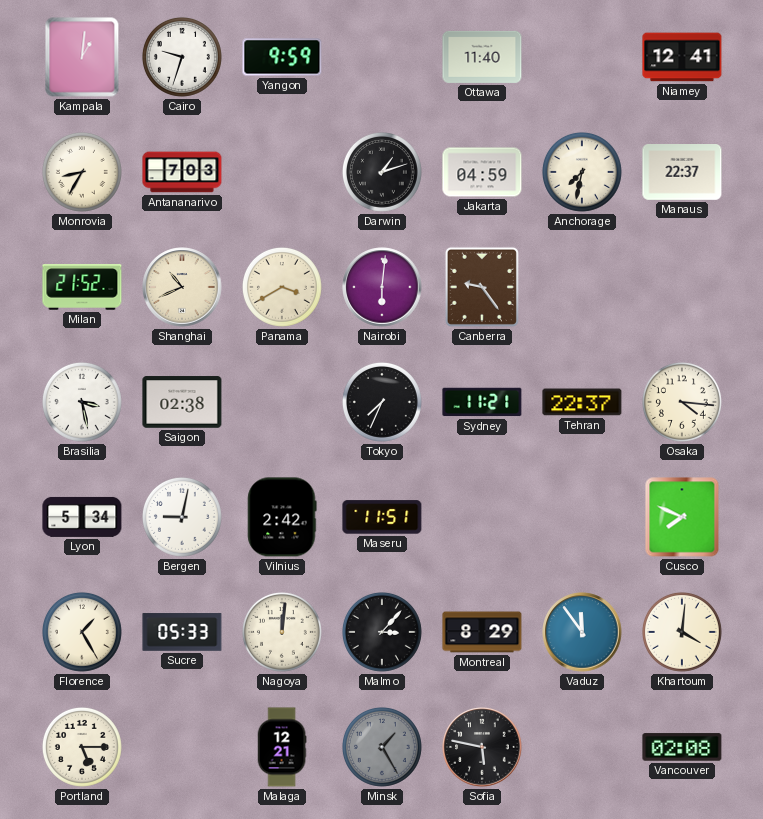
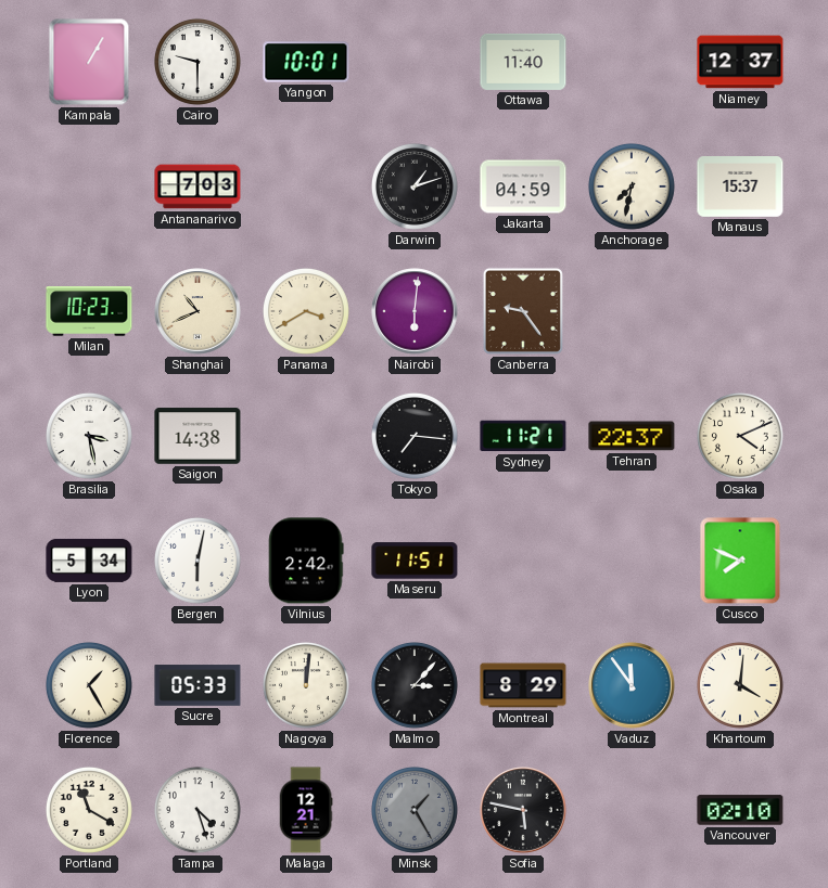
Kampala: 1:01 -> 1:05
Cairo: 9:33 -> 9:30
Yangon: 9:59 -> 10:01
Niamey: 12:41 -> 12:37
Monrovia: 8:35 -> none
Manaus: 22:37 -> 15:37
Milan: 21:52 -> 10:23
Saigon: 02:38 -> 14:38
Tokyo: 7:34 -> 7:16
Osaka: 4:16 -> 4:11
Bergen: 9:02 -> 6:02
Portland: 5:15 -> 11:20
Tampa: none -> 4:27
Vancouver: 02:08 -> 02:10
